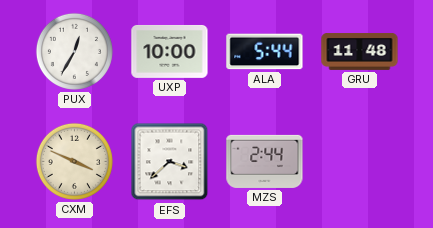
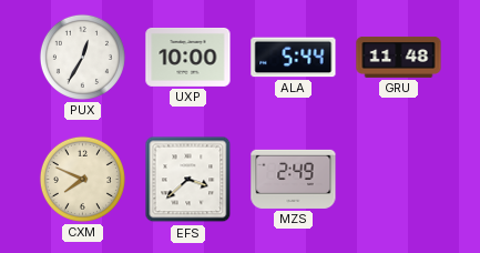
CXM: 3:49 -> 7:49
MZS: 2:44 -> 2:49
